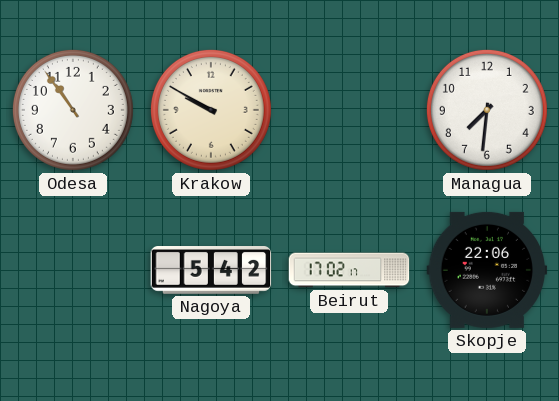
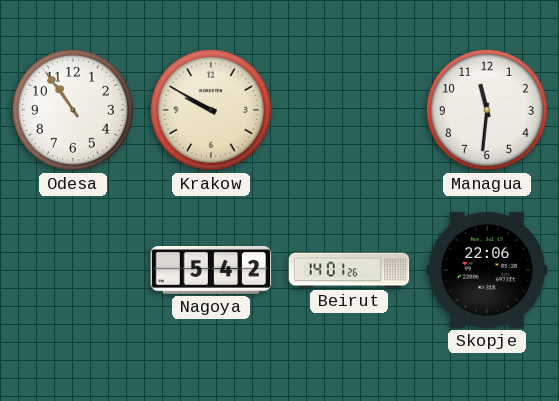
Managua: 7:31 -> 11:31
Beirut: 17:02 -> 14:01
